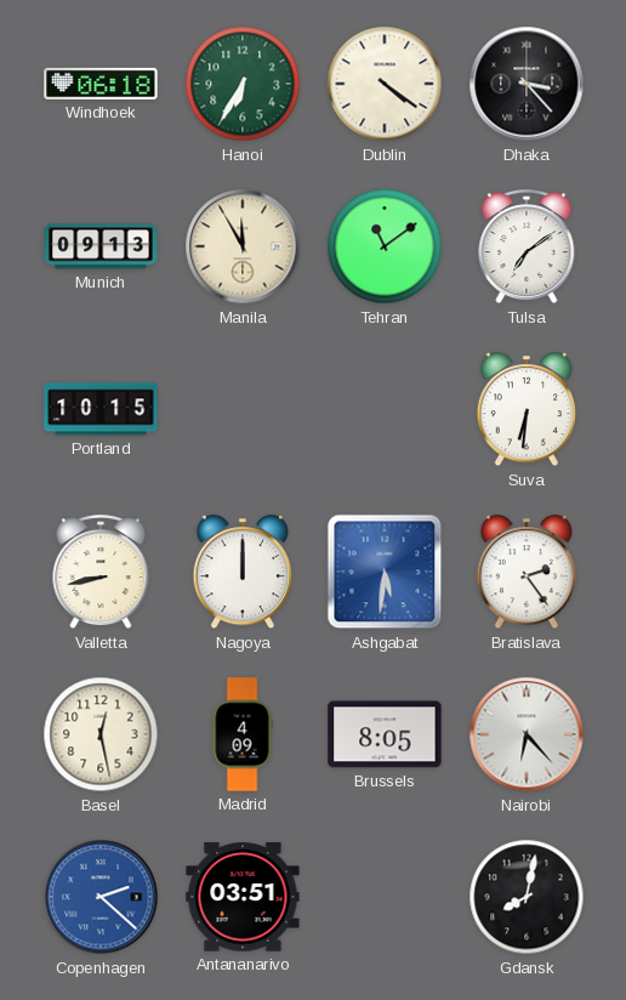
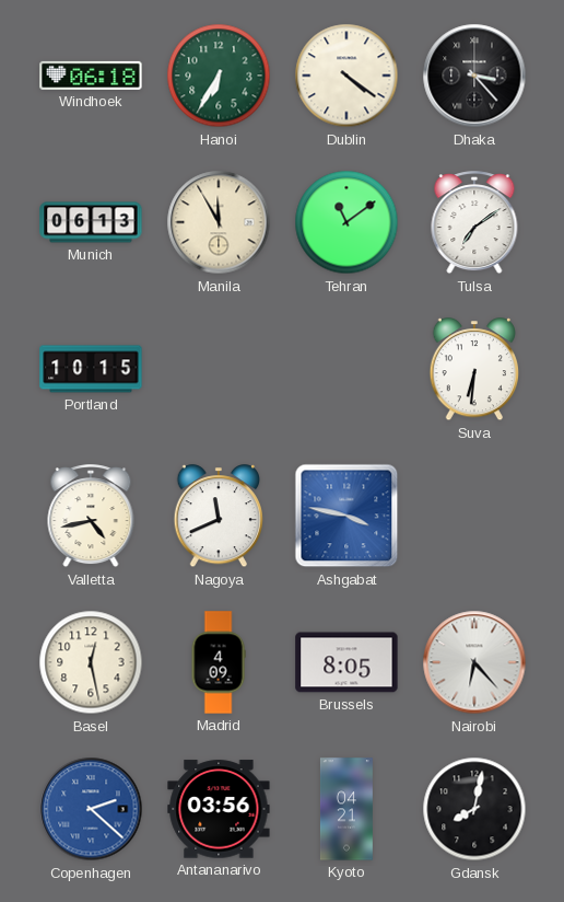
Munich: 09:13 -> 06:13
Valletta: 8:43 -> 4:43
Nagoya: 12:00 -> 11:41
Ashgabat: 5:31 -> 3:47
Bratislava: 2:24 -> none
Antananarivo: 03:51 -> 03:56
Kyoto: none -> 04:21
